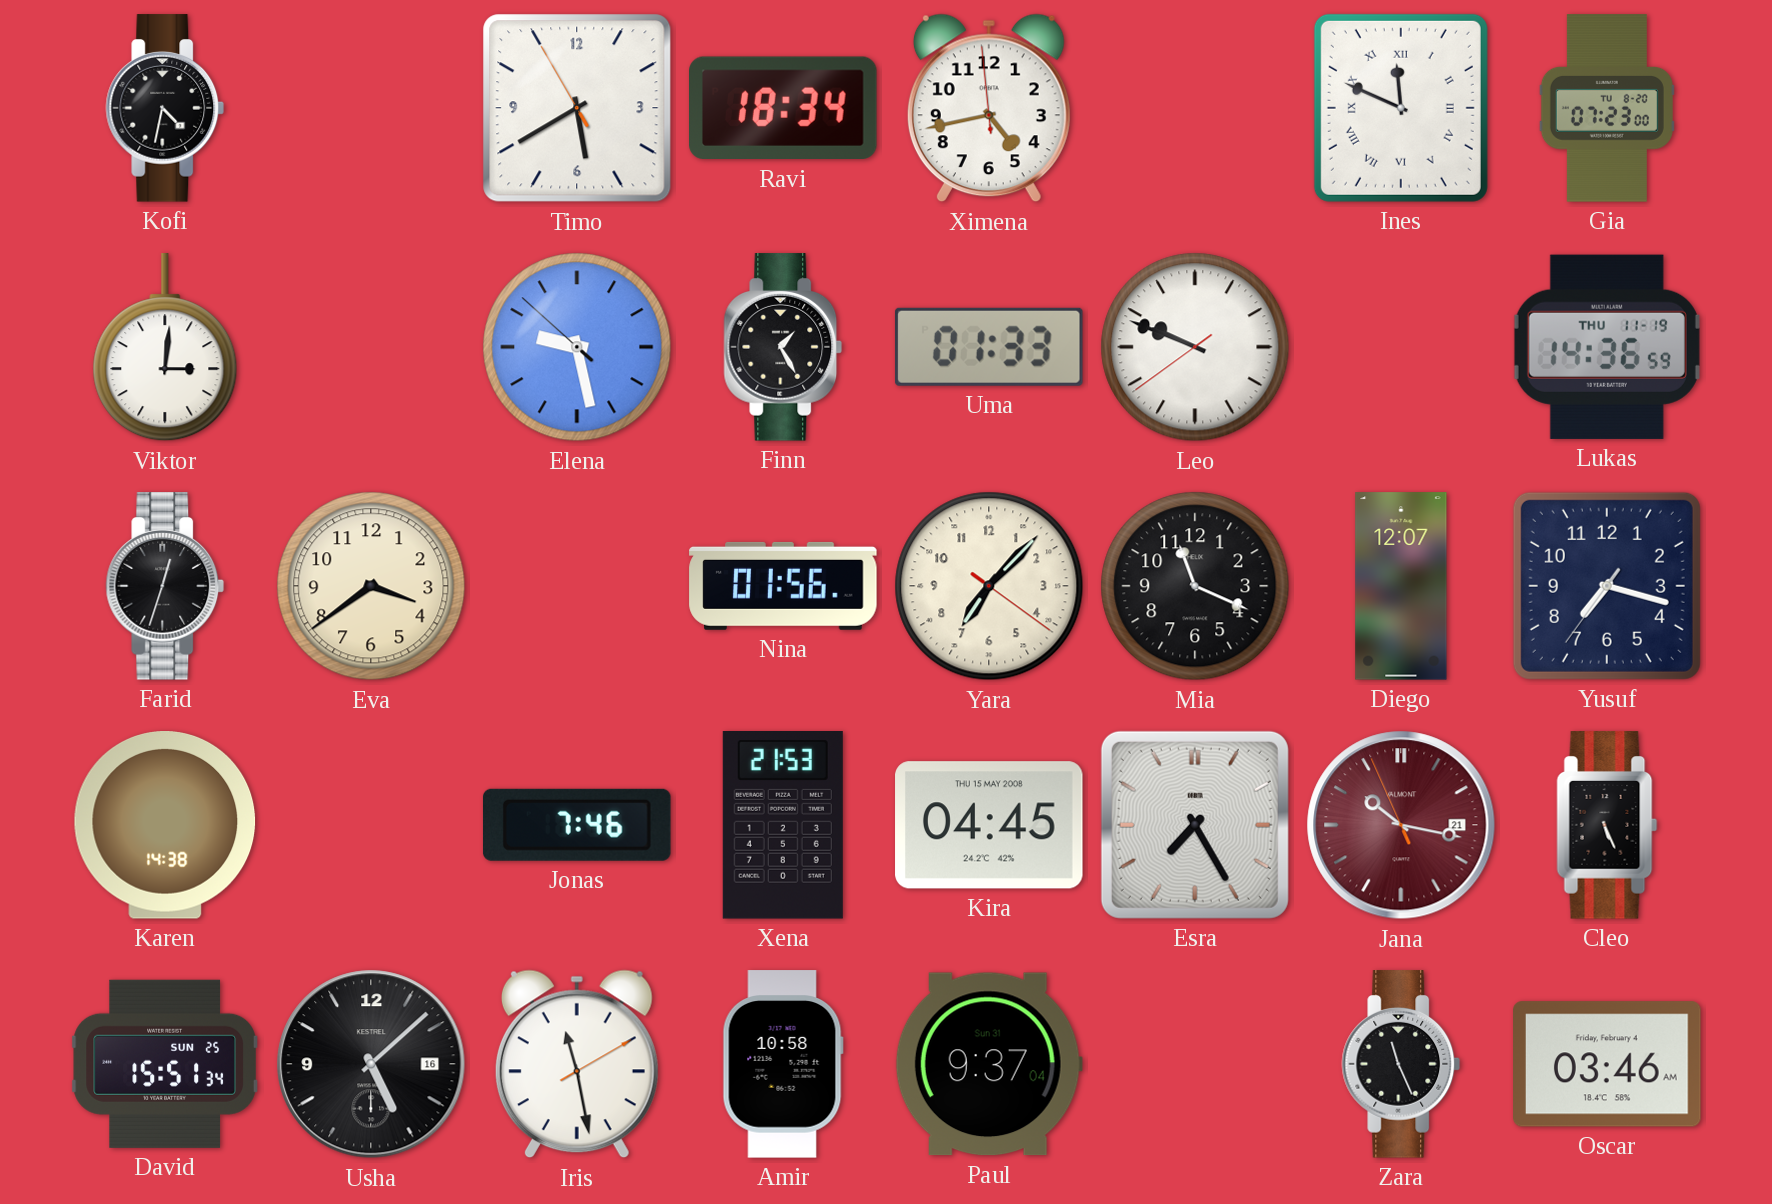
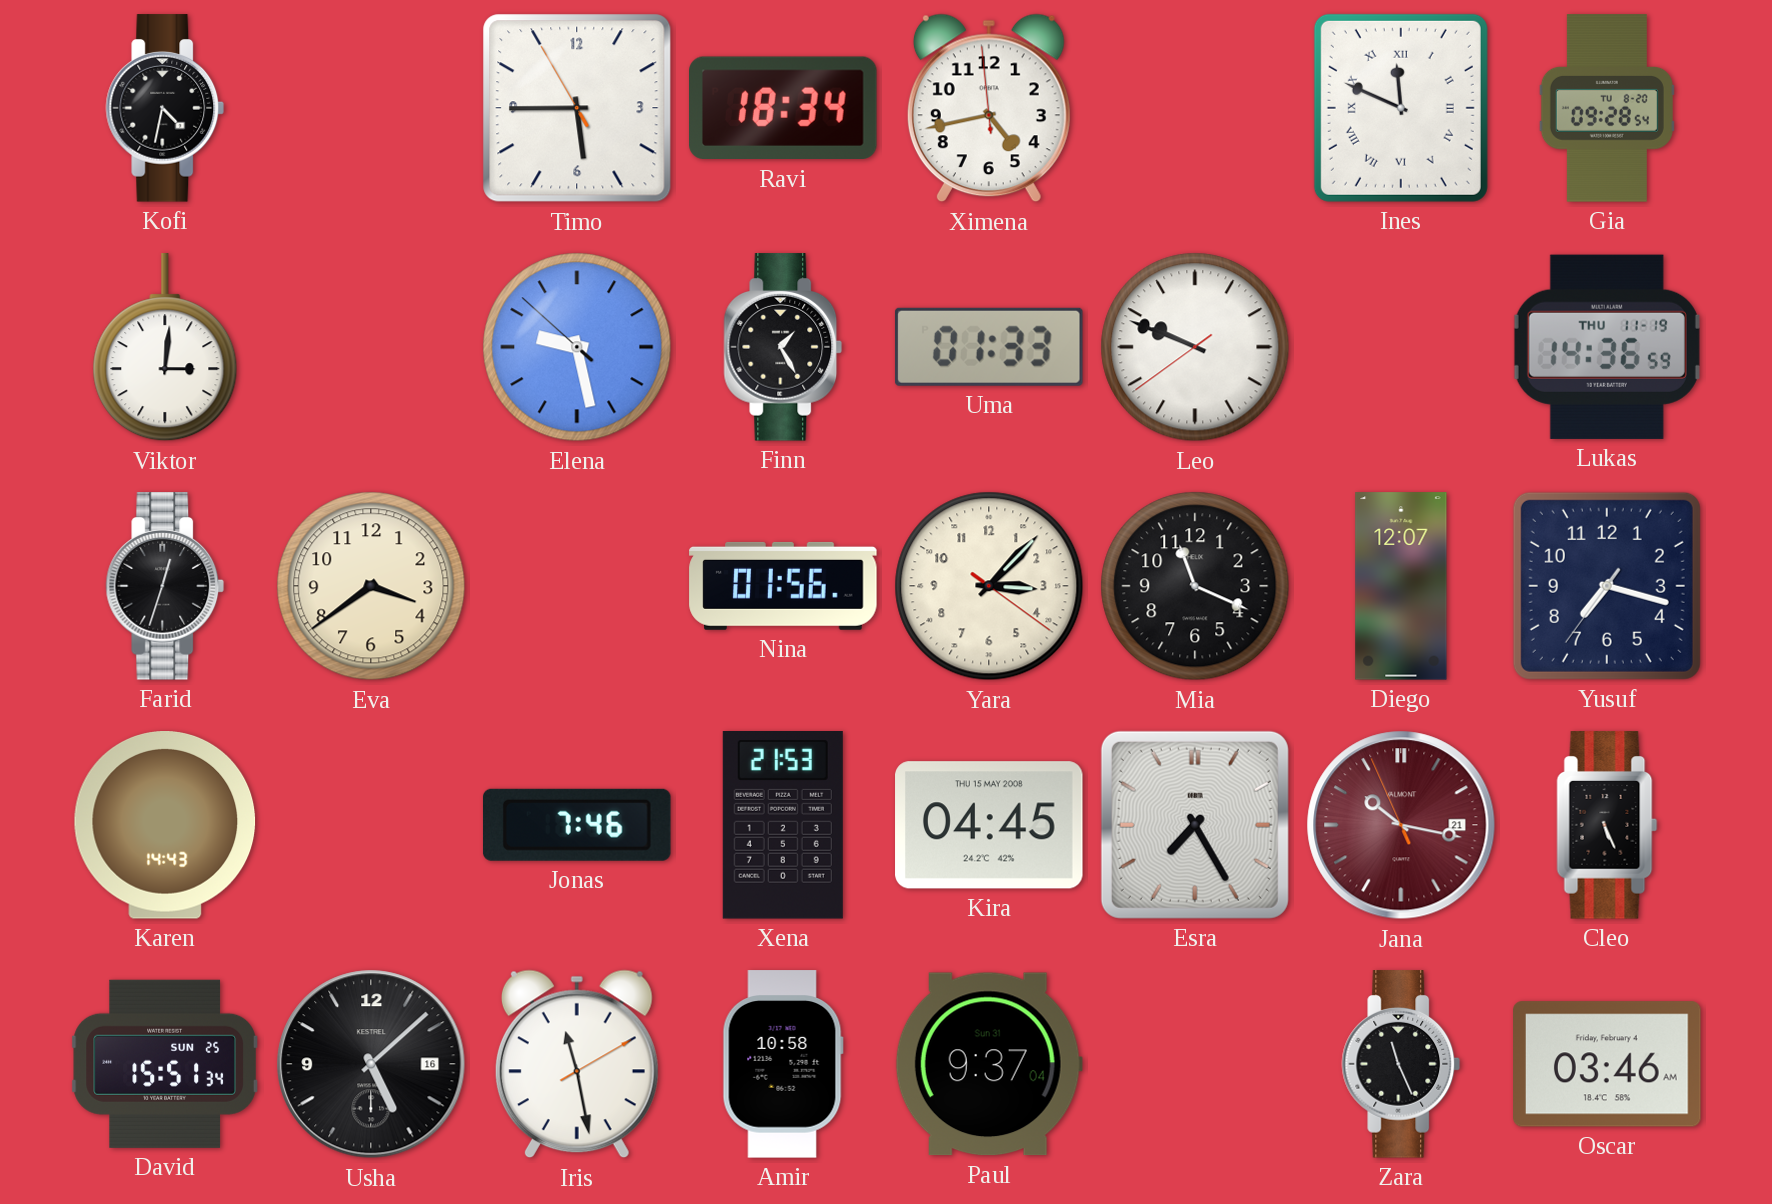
Timo: 5:39 -> 5:44
Gia: 07:23 -> 09:28
Yara: 7:07 -> 3:07
Karen: 14:38 -> 14:43
